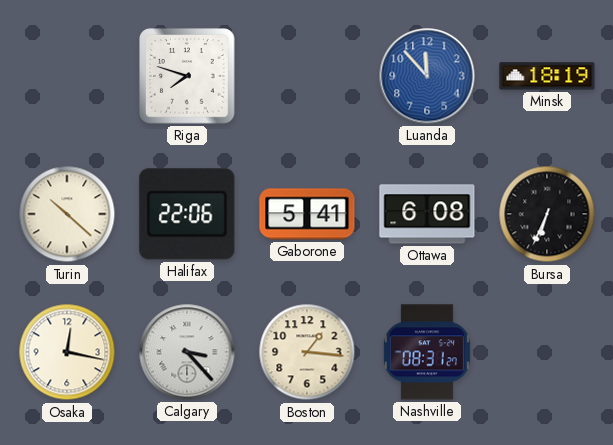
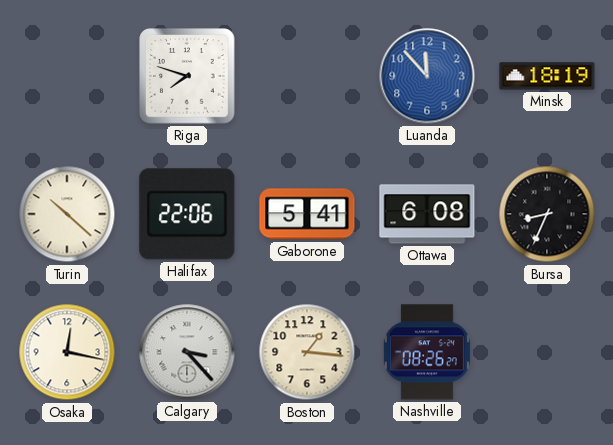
Bursa: 6:34 -> 8:34
Nashville: 08:31 -> 08:26
